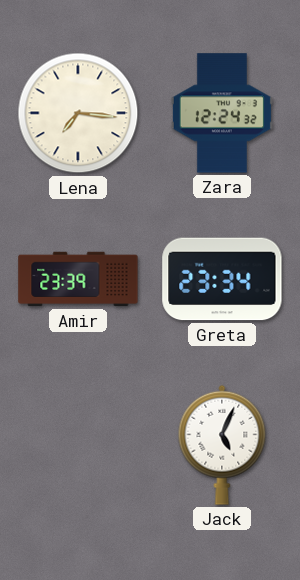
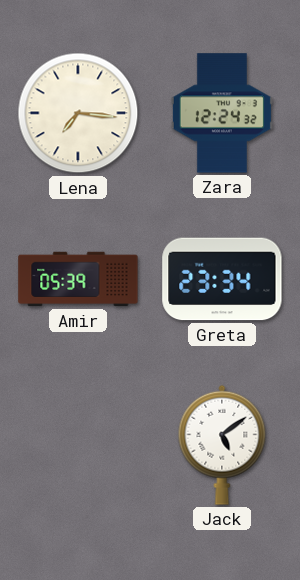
Amir: 23:39 -> 05:39
Jack: 5:04 -> 5:09
